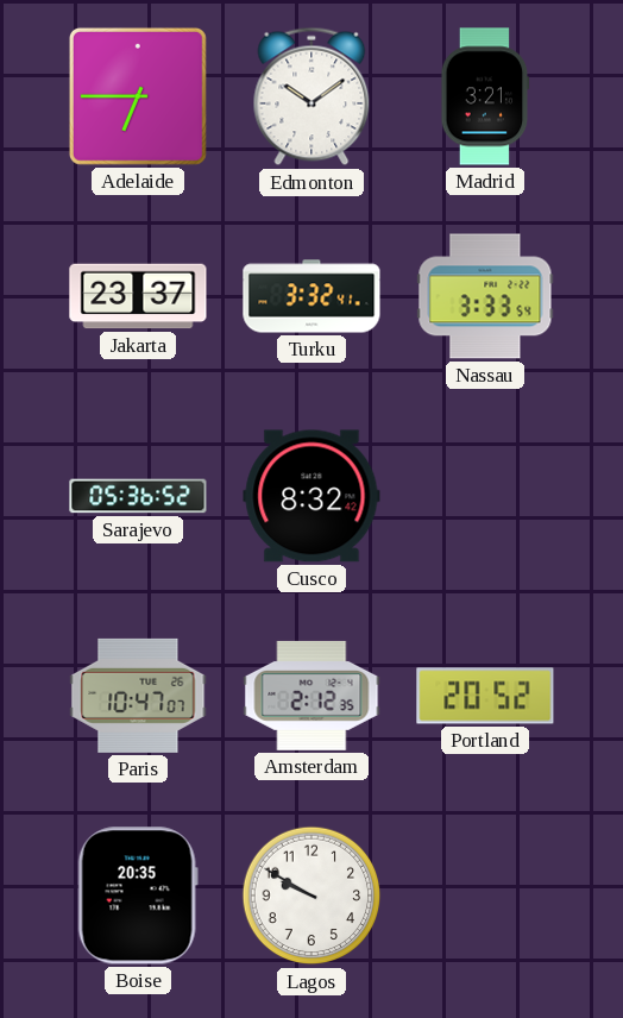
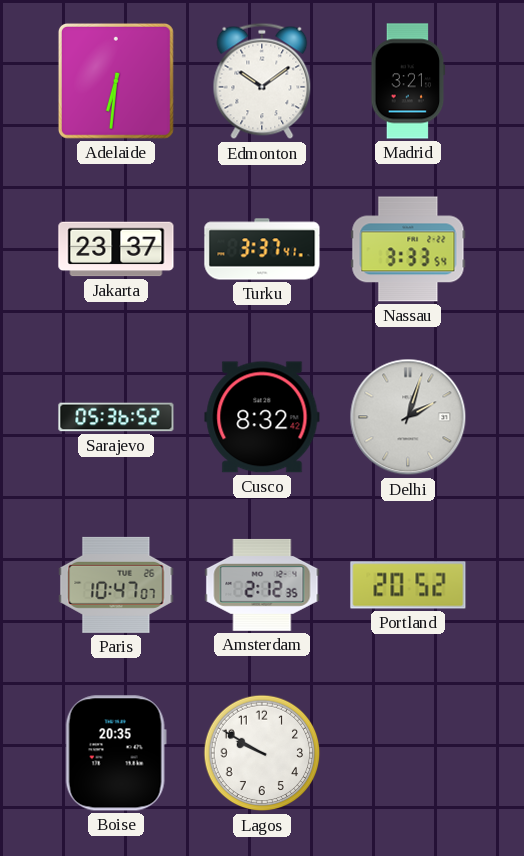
Adelaide: 6:45 -> 6:31
Turku: 3:32 -> 3:37
Delhi: none -> 2:03
